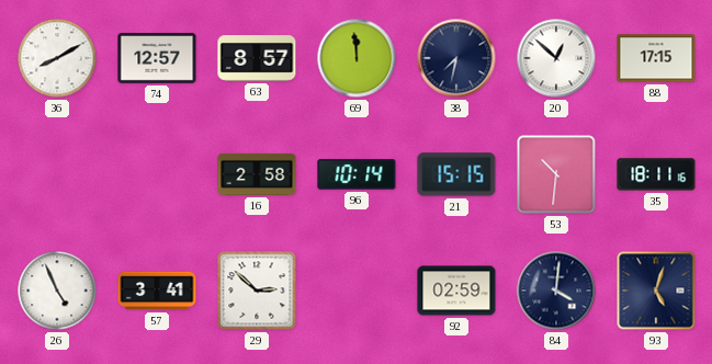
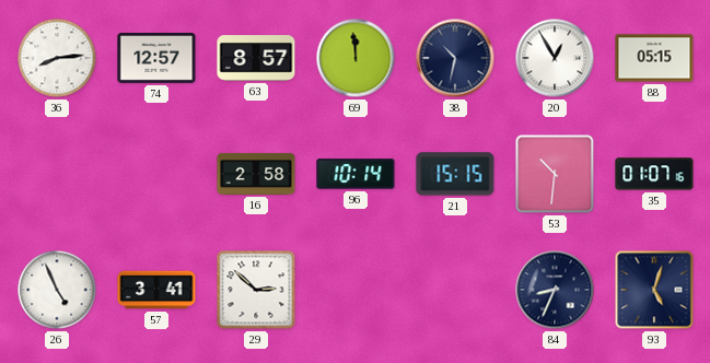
36: 8:10 -> 8:14
38: 7:32 -> 10:32
20: 12:52 -> 12:55
88: 17:15 -> 05:15
35: 18:11 -> 01:07
92: 02:59 -> none
84: 4:01 -> 8:34
